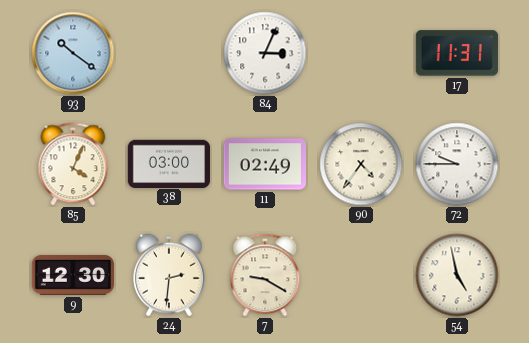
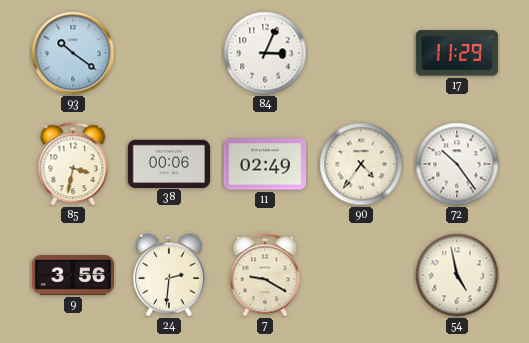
17: 11:31 -> 11:29
85: 4:04 -> 3:32
38: 03:00 -> 00:06
72: 9:45 -> 10:24
9: 12:30 -> 3:56
